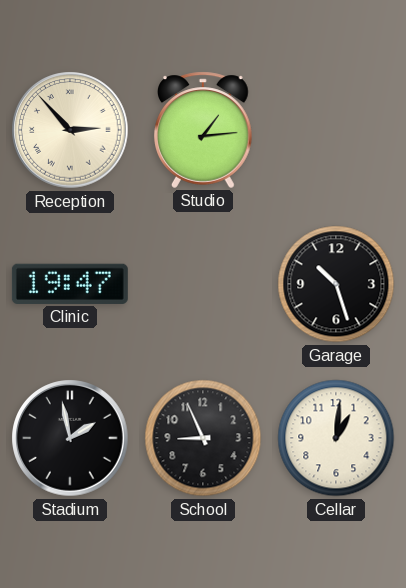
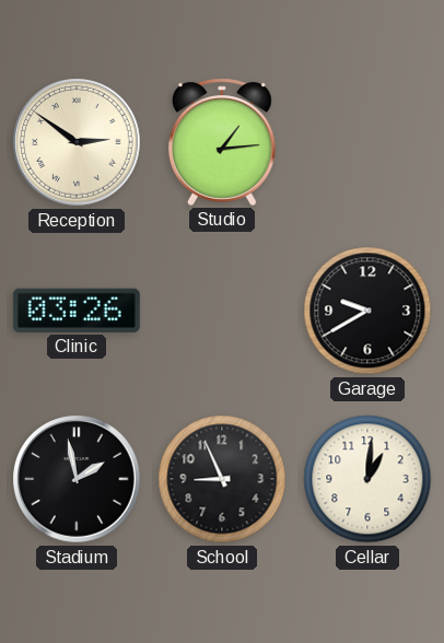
Reception: 2:53 -> 2:51
Clinic: 19:47 -> 03:26
Garage: 10:27 -> 9:40
